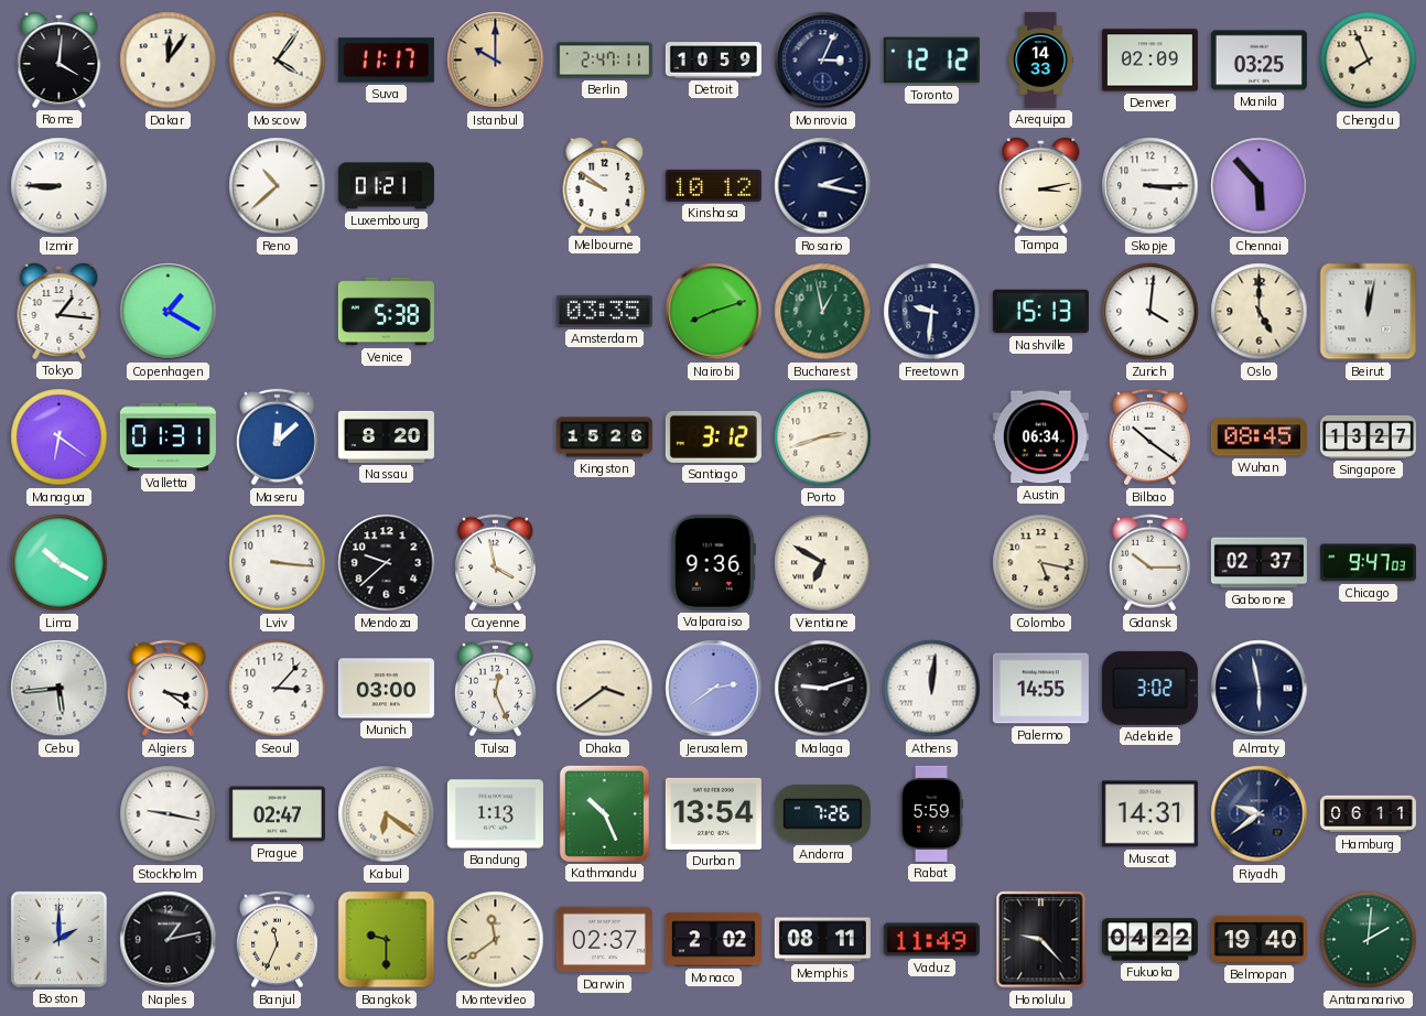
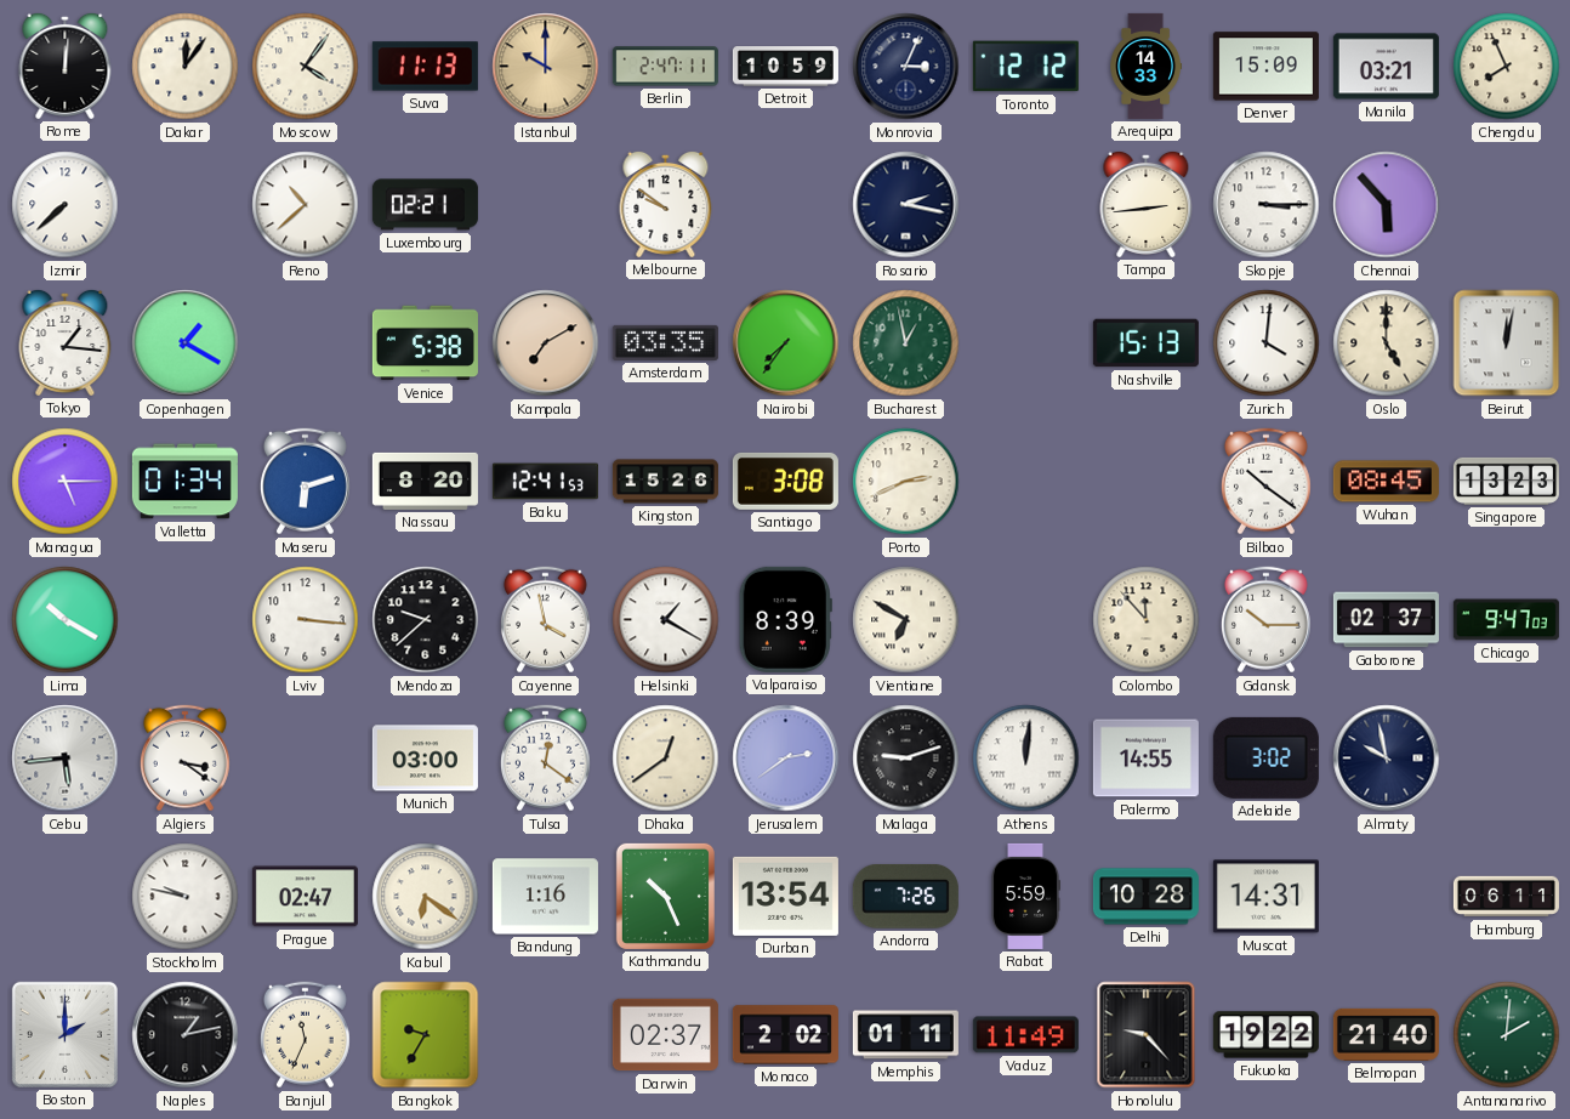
Rome: 4:01 -> 12:01
Suva: 11:17 -> 11:13
Denver: 02:09 -> 15:09
Manila: 03:25 -> 03:21
Izmir: 8:45 -> 7:38
Luxembourg: 01:21 -> 02:21
Kinshasa: 10:12 -> none
Tampa: 3:13 -> 2:44
Kampala: none -> 7:10
Nairobi: 8:12 -> 7:36
Freetown: 9:31 -> none
Managua: 6:21 -> 5:15
Valletta: 01:31 -> 01:34
Maseru: 12:08 -> 6:12
Baku: none -> 12:41
Santiago: 3:12 -> 3:08
Porto: 2:42 -> 2:41
Austin: 06:34 -> none
Singapore: 13:27 -> 13:23
Helsinki: none -> 1:20
Valparaiso: 9:36 -> 8:39
Colombo: 5:17 -> 11:53
Seoul: 3:07 -> none
Tulsa: 12:26 -> 12:21
Dhaka: 3:39 -> 12:39
Almaty: 5:58 -> 9:58
Stockholm: 9:17 -> 9:47
Bandung: 1:13 -> 1:16
Delhi: none -> 10:28
Riyadh: 9:39 -> none
Bangkok: 9:30 -> 9:35
Montevideo: 11:39 -> none
Memphis: 08:11 -> 01:11
Fukuoka: 04:22 -> 19:22
Belmopan: 19:40 -> 21:40
